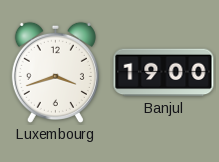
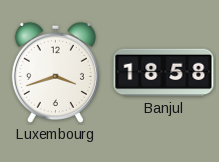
Banjul: 19:00 -> 18:58
